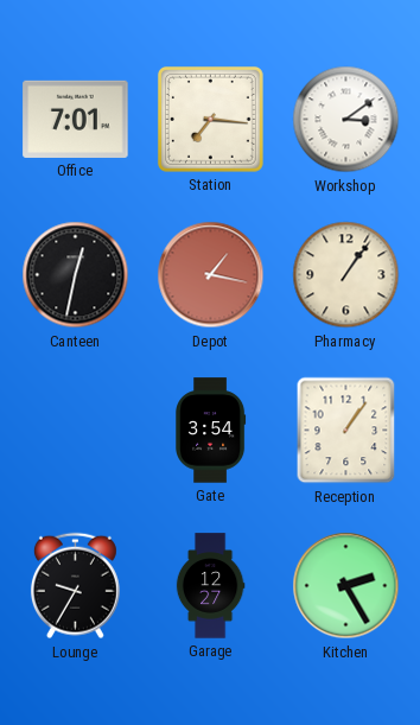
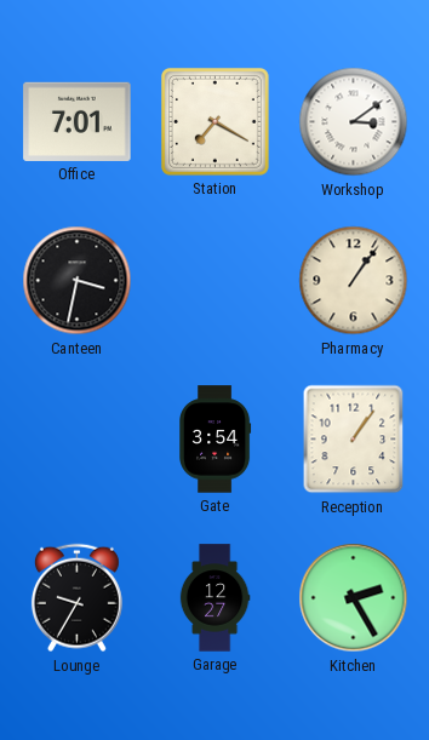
Station: 7:16 -> 7:20
Canteen: 12:32 -> 3:32
Depot: 1:17 -> none
